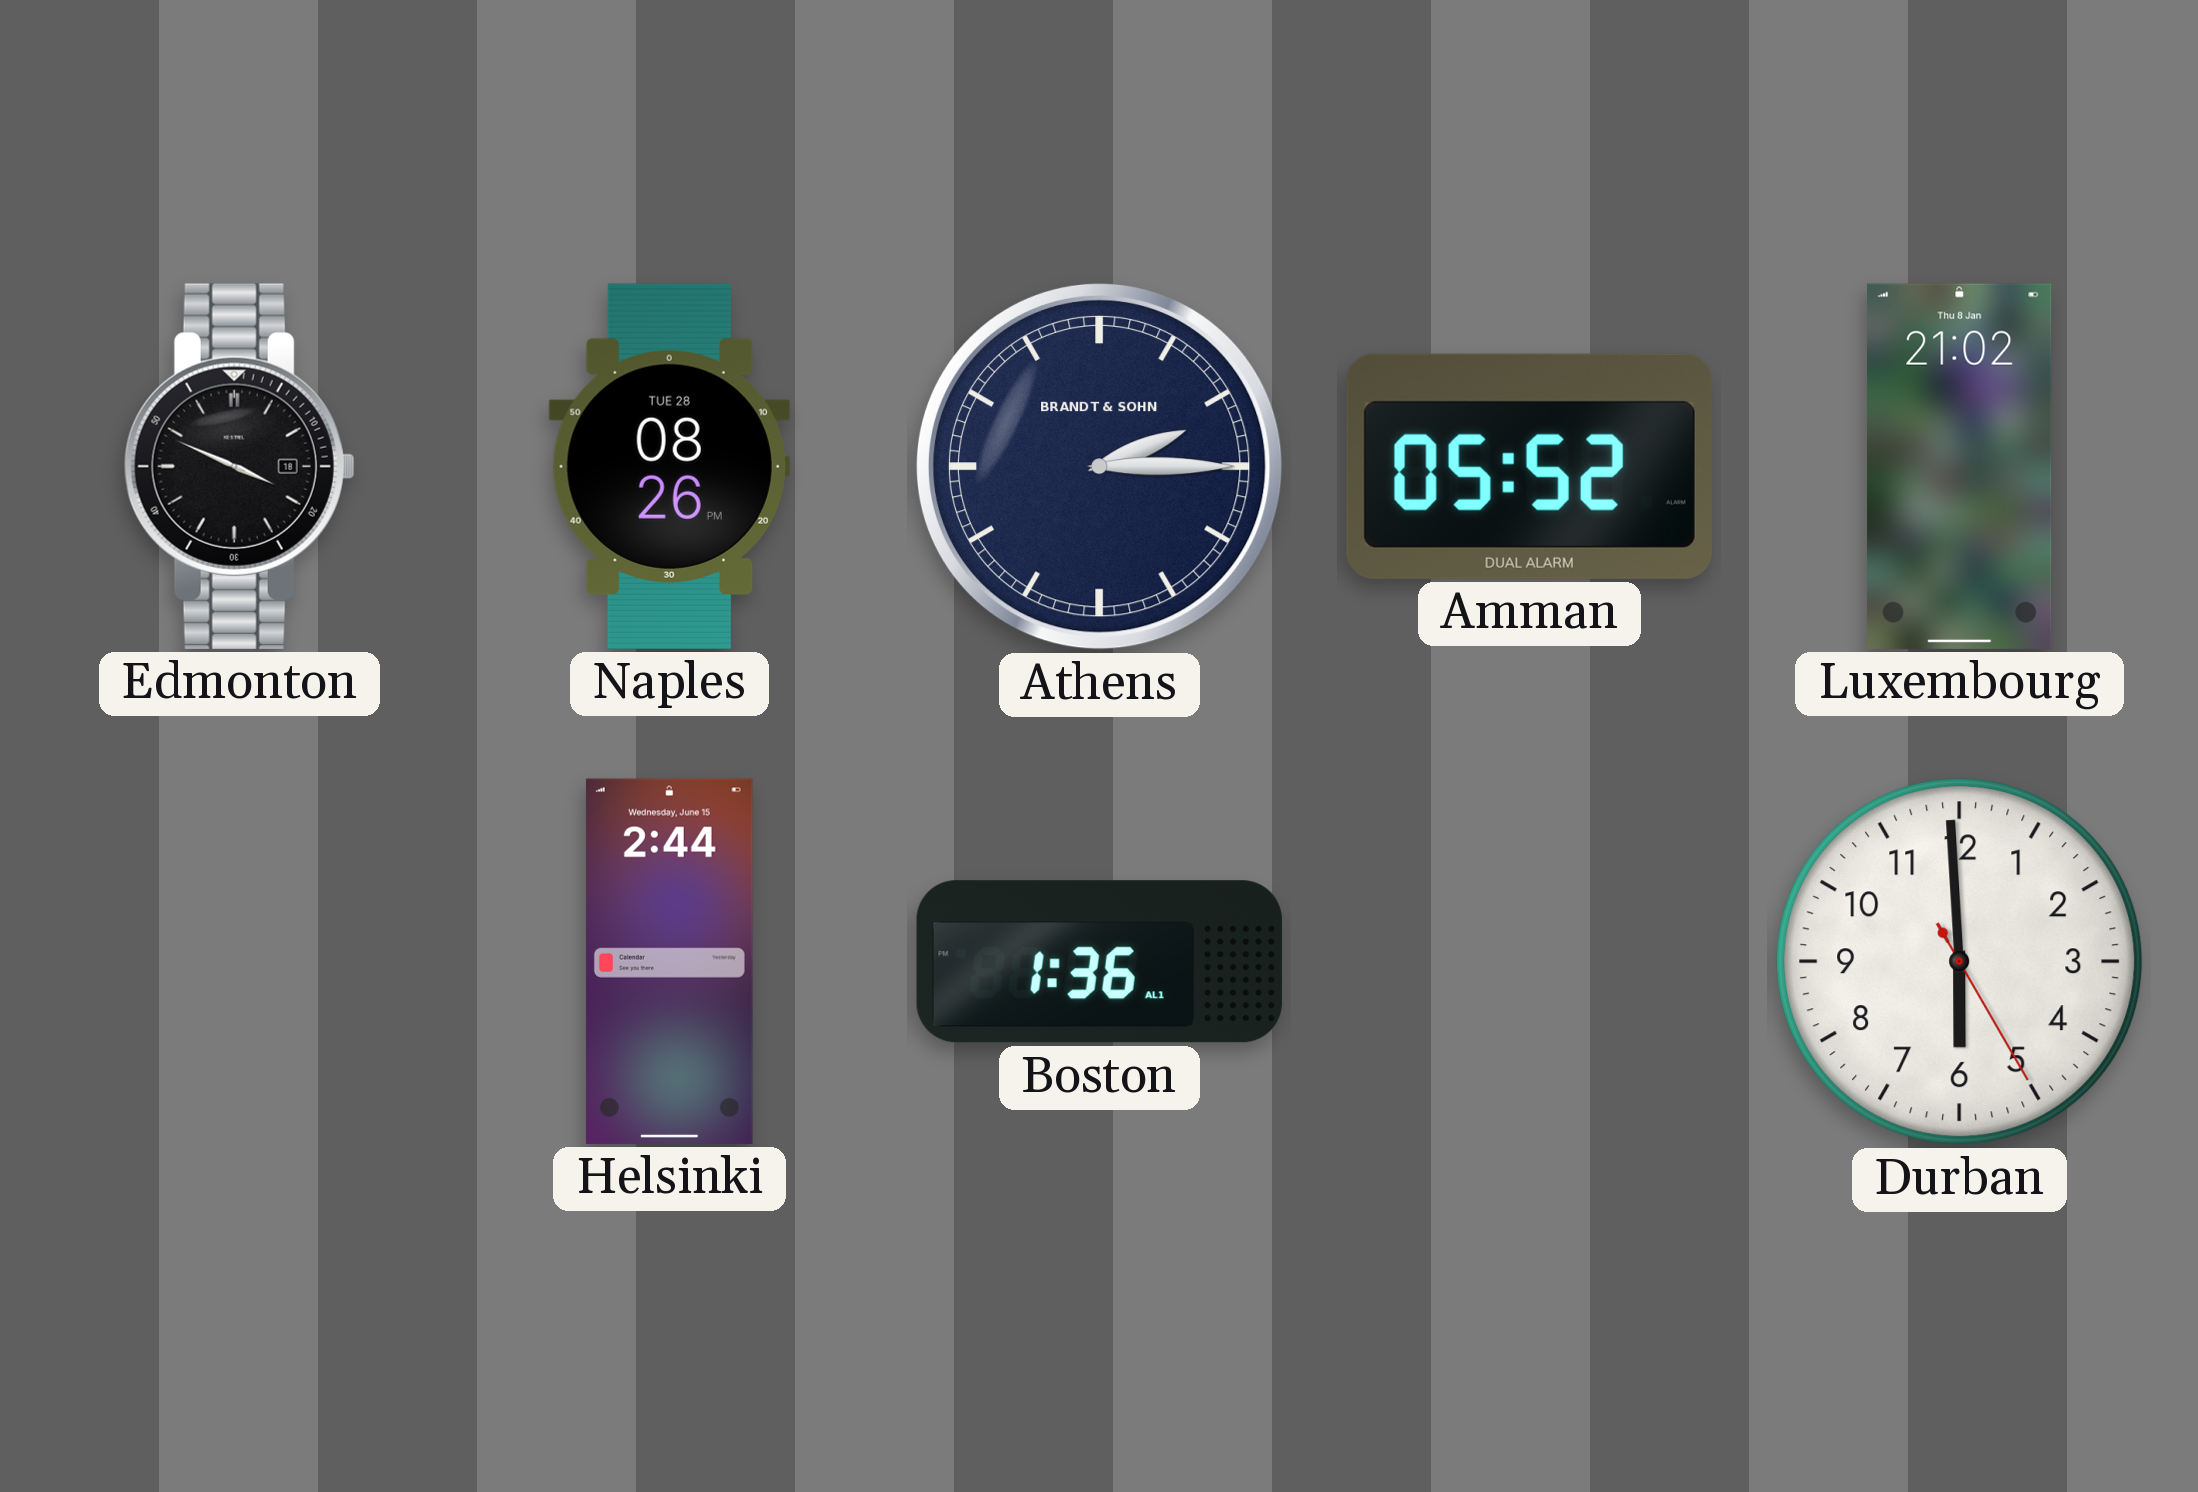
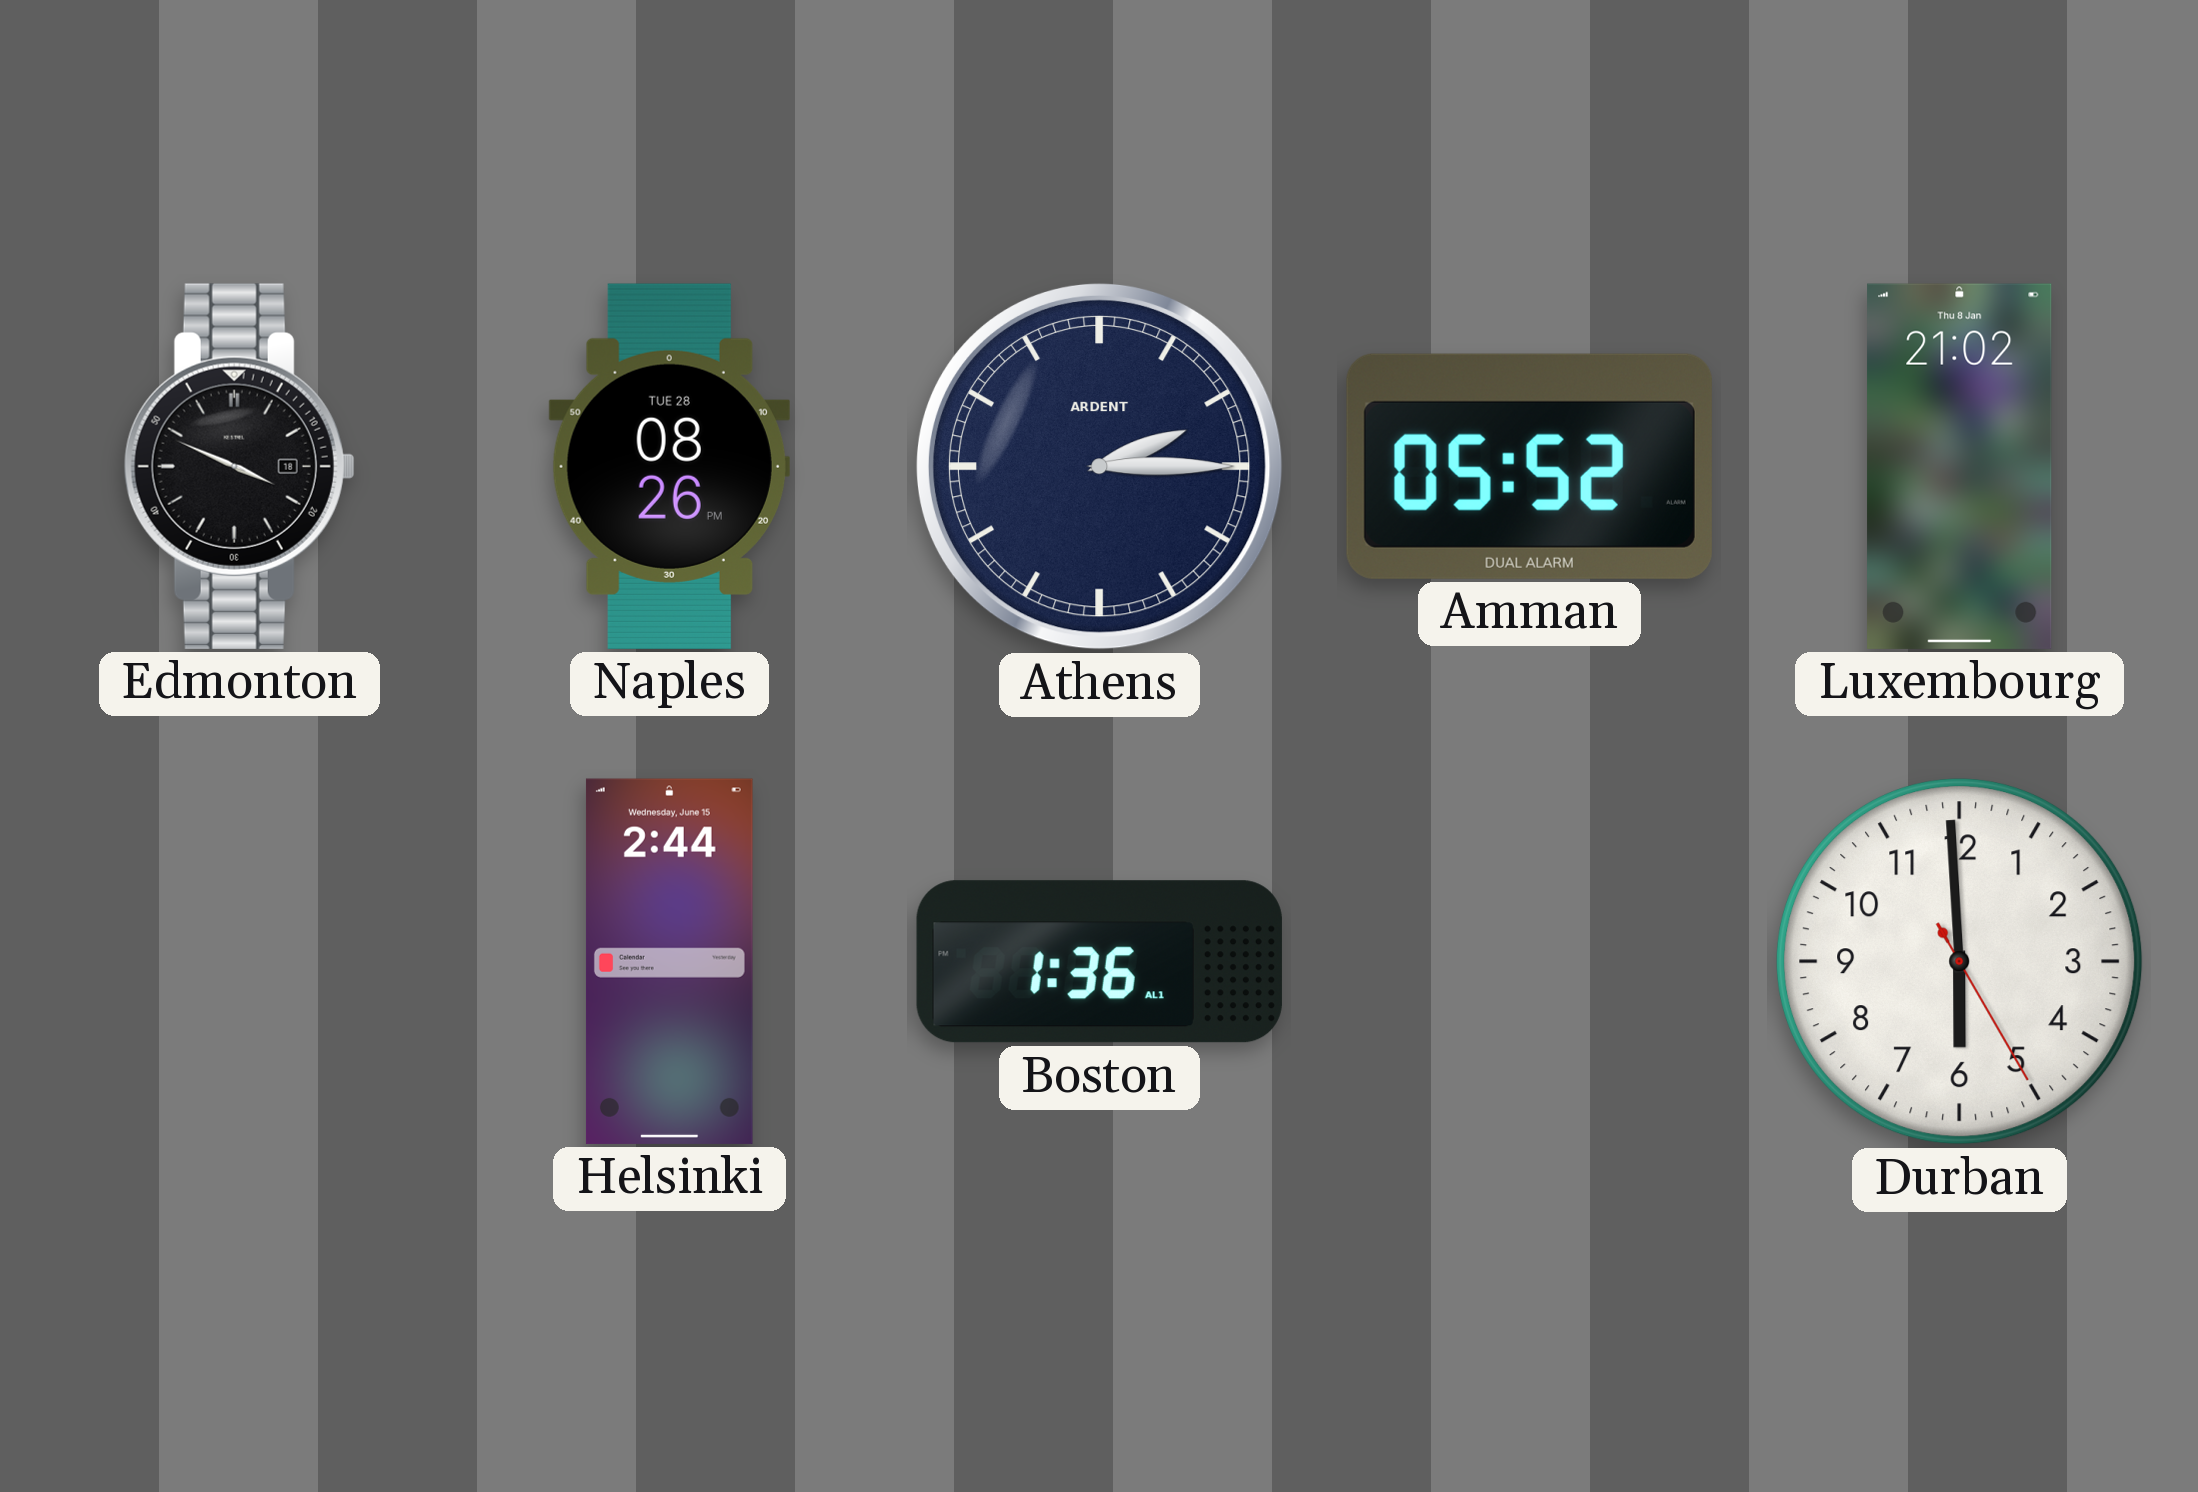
Athens brand: BRANDT & SOHN -> ARDENT
